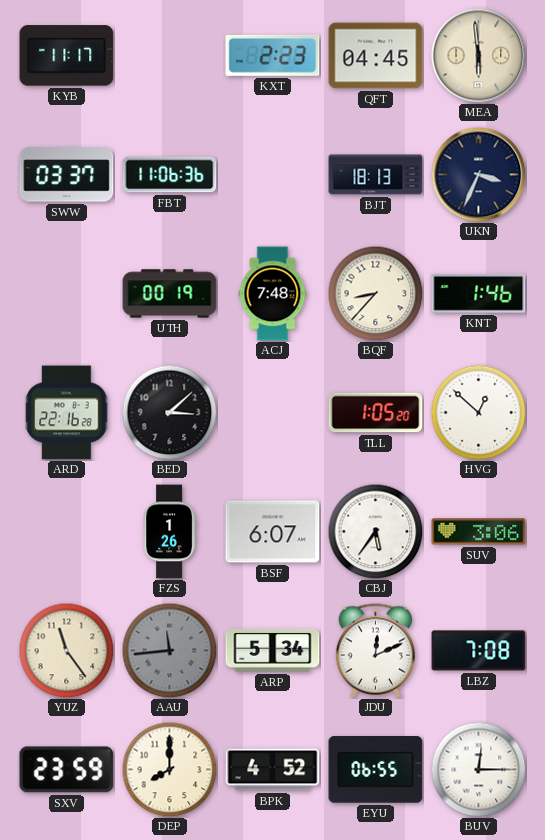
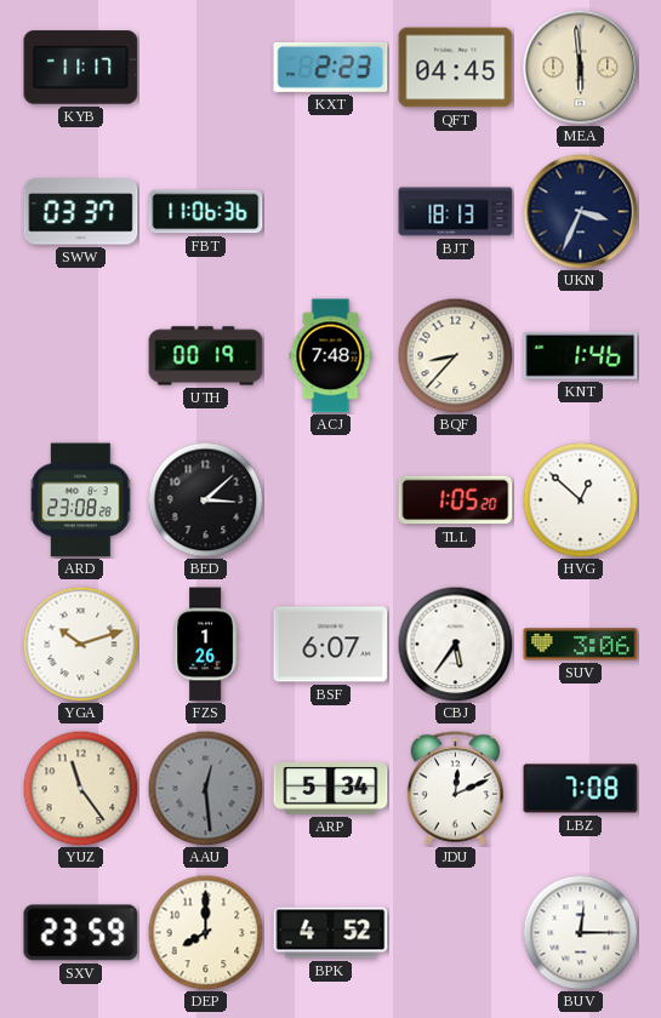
ARD: 22:16 -> 23:08
YGA: none -> 10:12
AAU: 11:44 -> 12:29
EYU: 06:55 -> none
